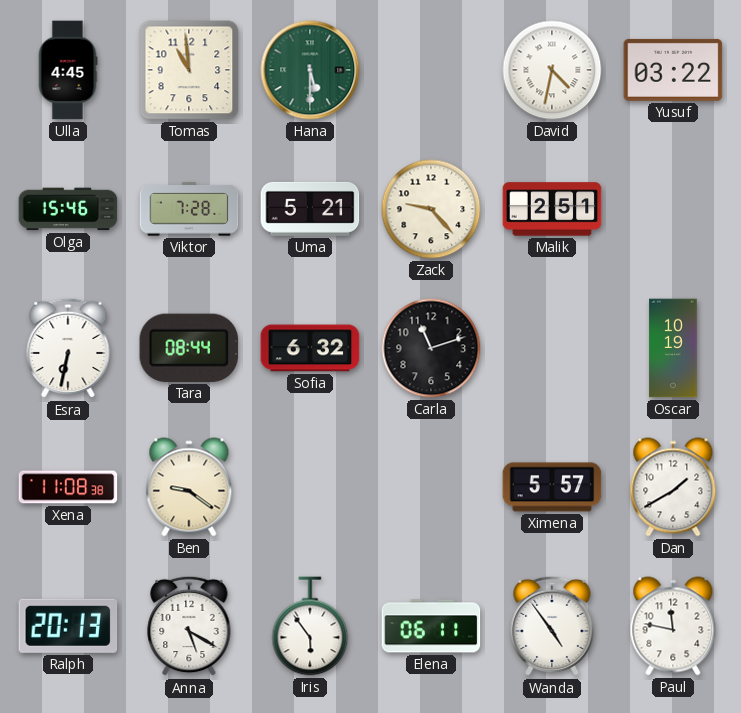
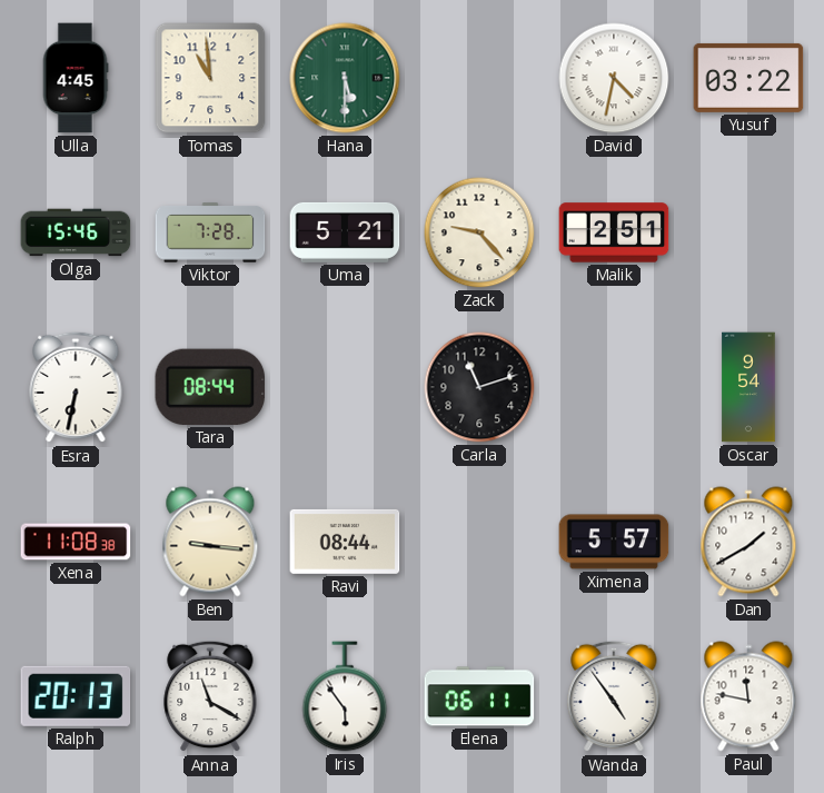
Sofia: 6:32 -> none
Oscar: 10:19 -> 9:54
Ben: 9:21 -> 9:16
Ravi: none -> 08:44
Anna: 5:20 -> 11:20
